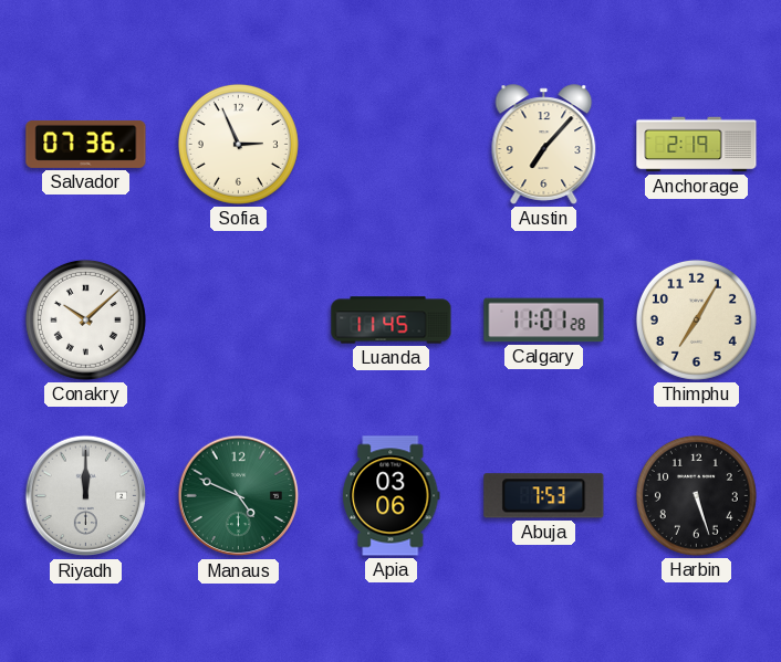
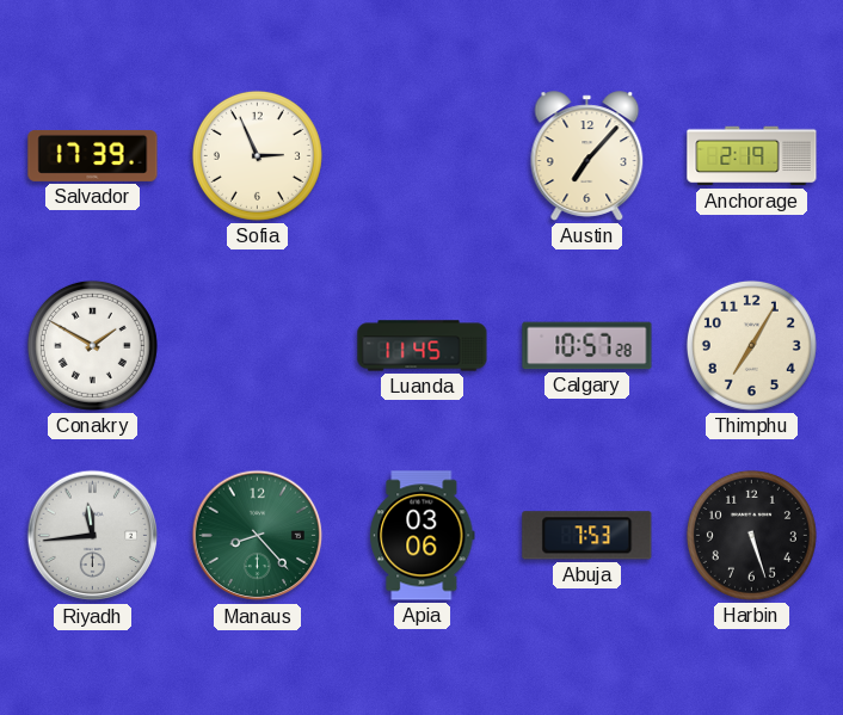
Salvador: 07:36 -> 17:39
Conakry: 10:08 -> 1:50
Calgary: 11:01 -> 10:57
Riyadh: 12:00 -> 11:44
Manaus: 4:49 -> 8:23
